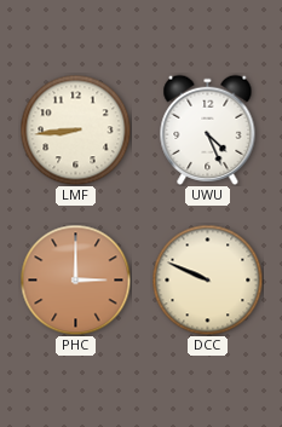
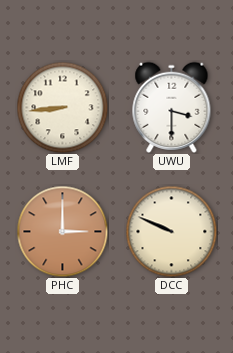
UWU: 4:26 -> 3:30
